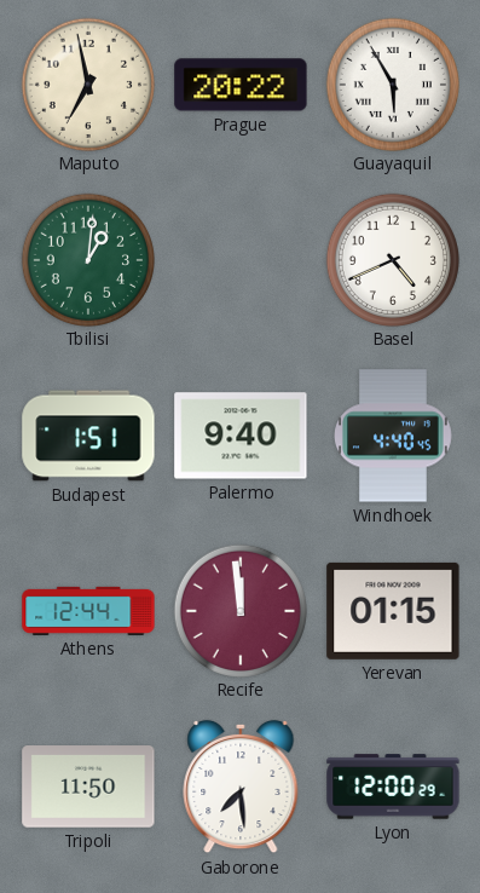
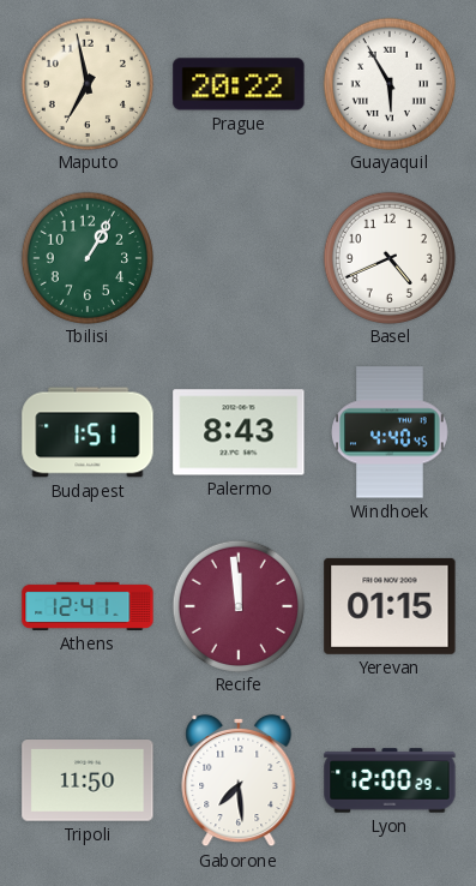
Tbilisi: 1:01 -> 1:05
Palermo: 9:40 -> 8:43
Athens: 12:44 -> 12:41
